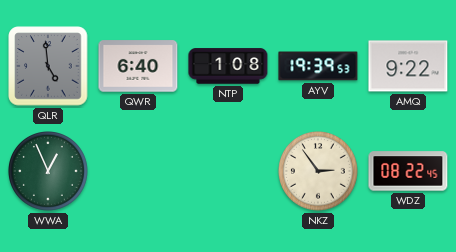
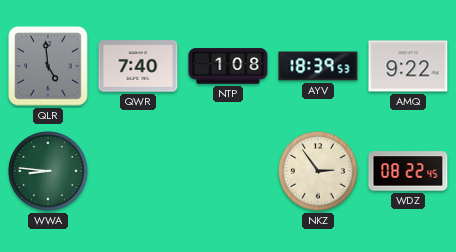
QWR: 6:40 -> 7:40
AYV: 19:39 -> 18:39
WWA: 12:56 -> 8:46
